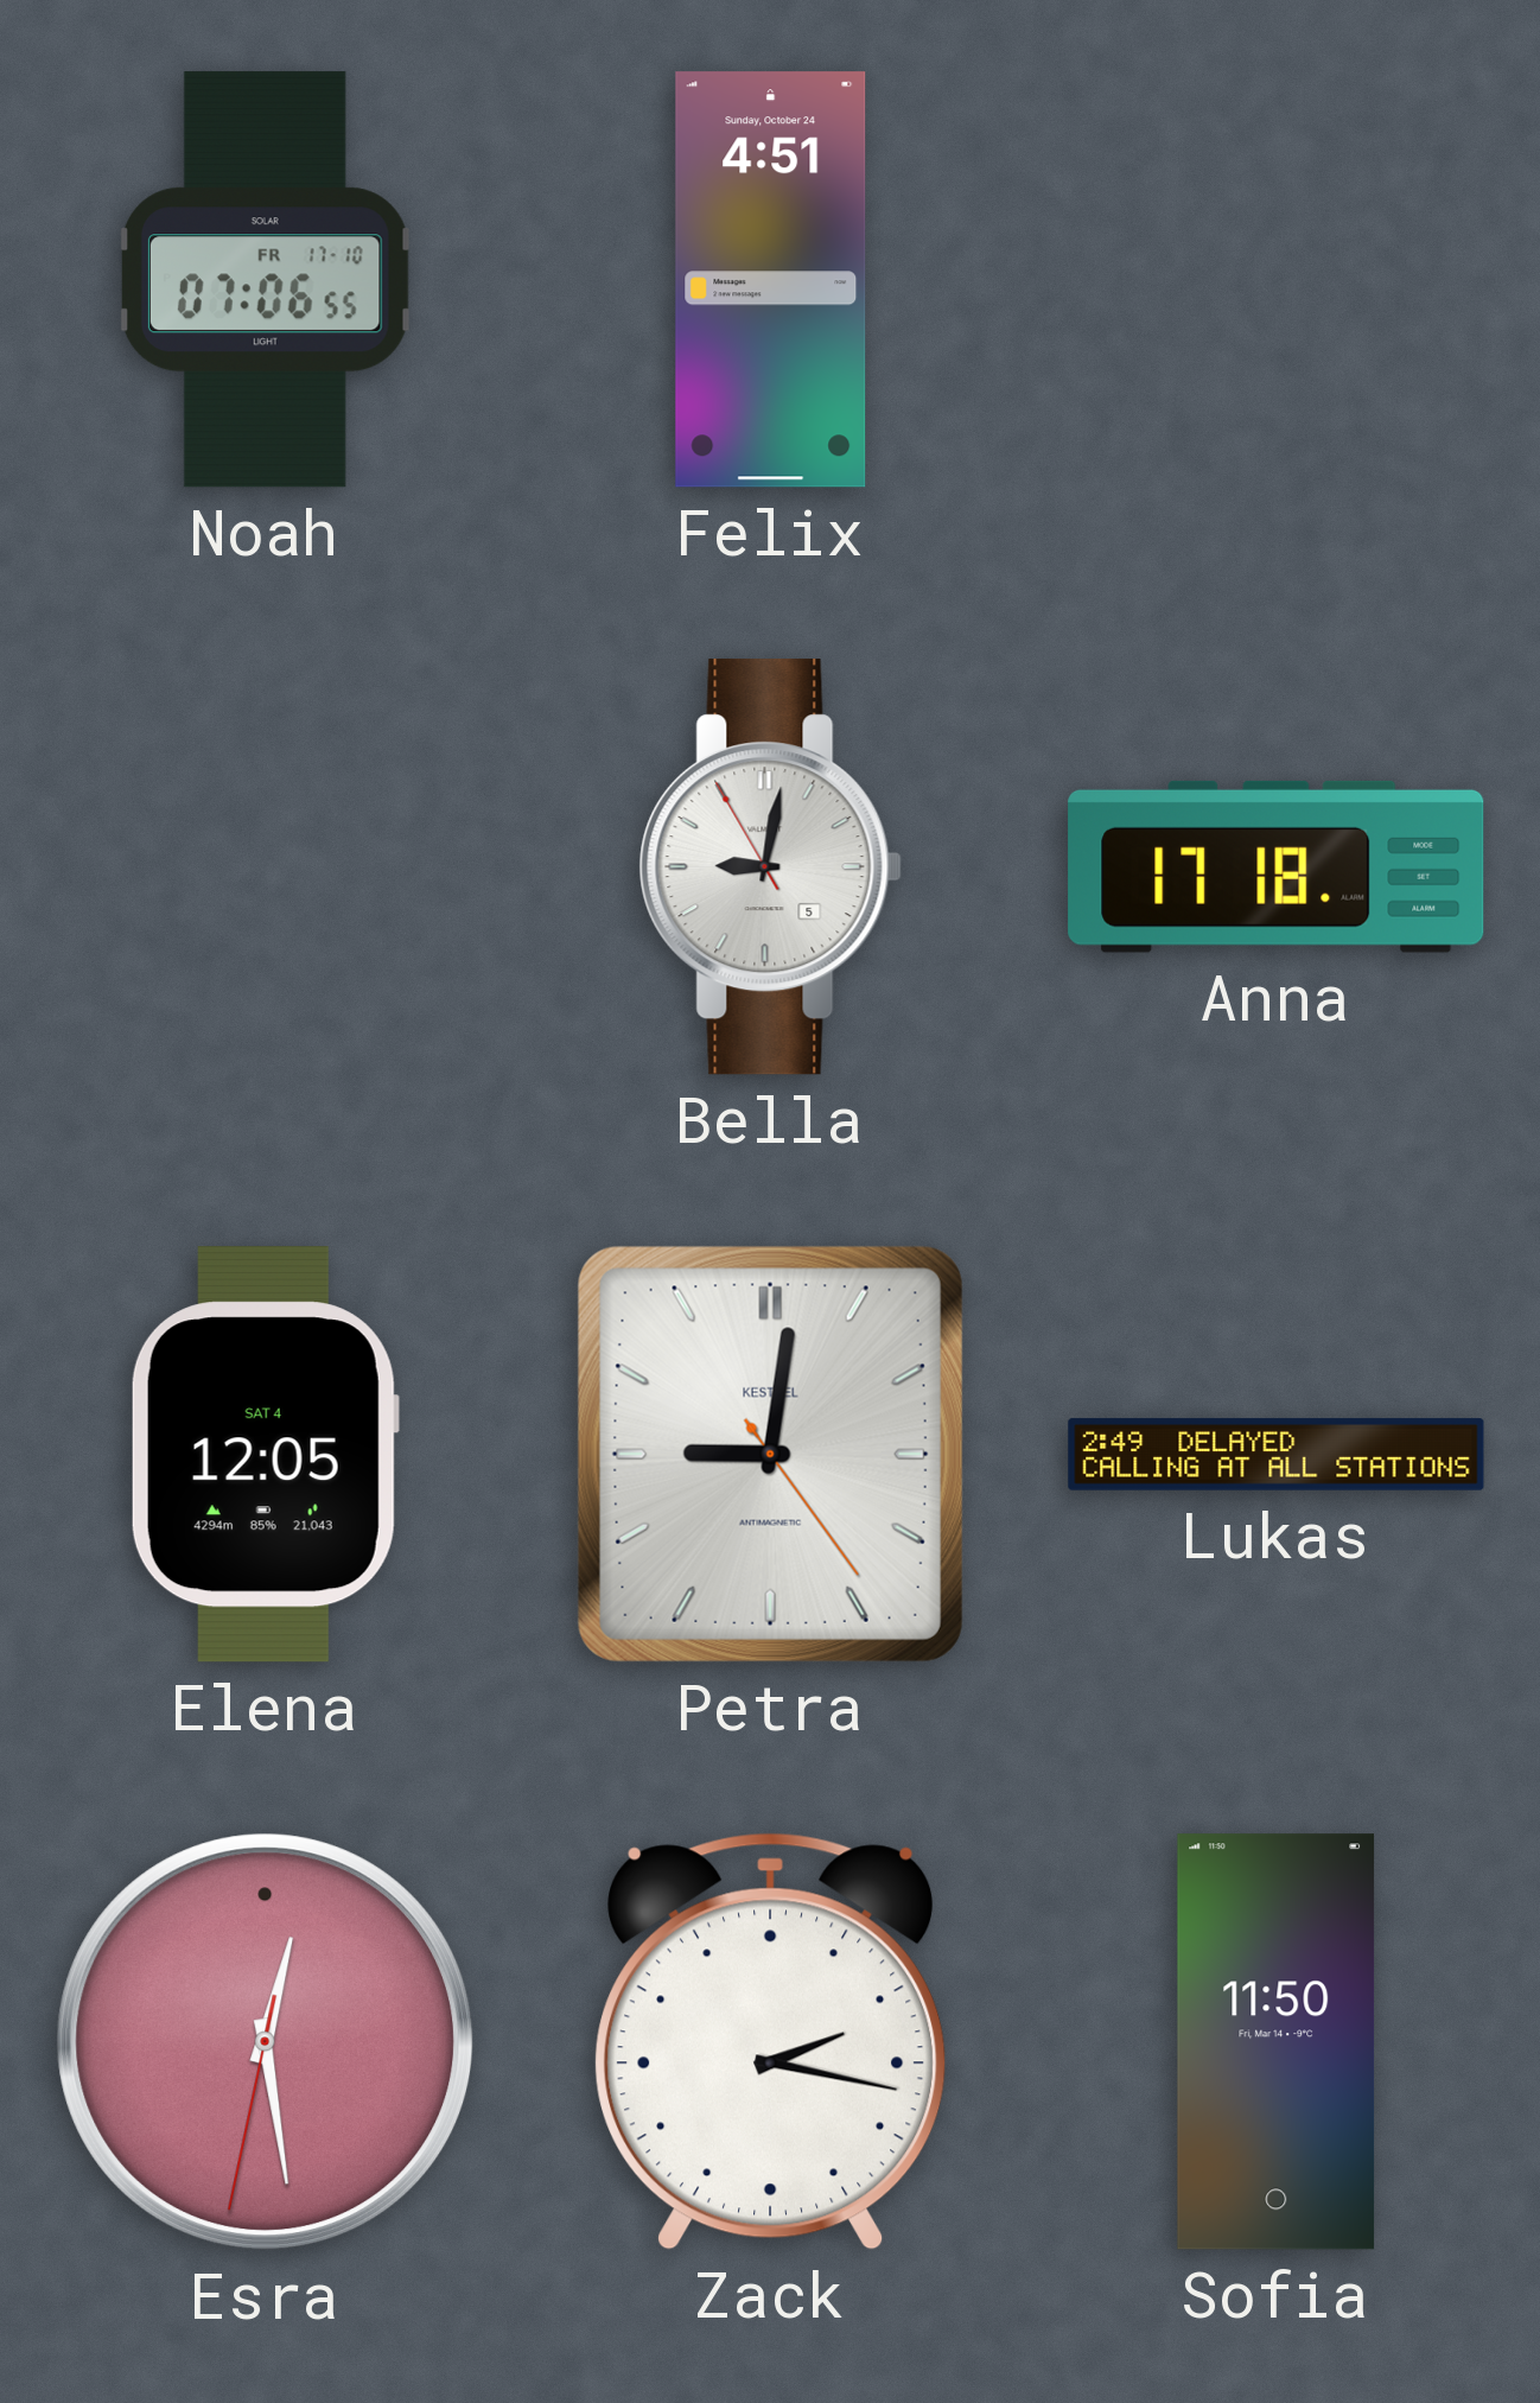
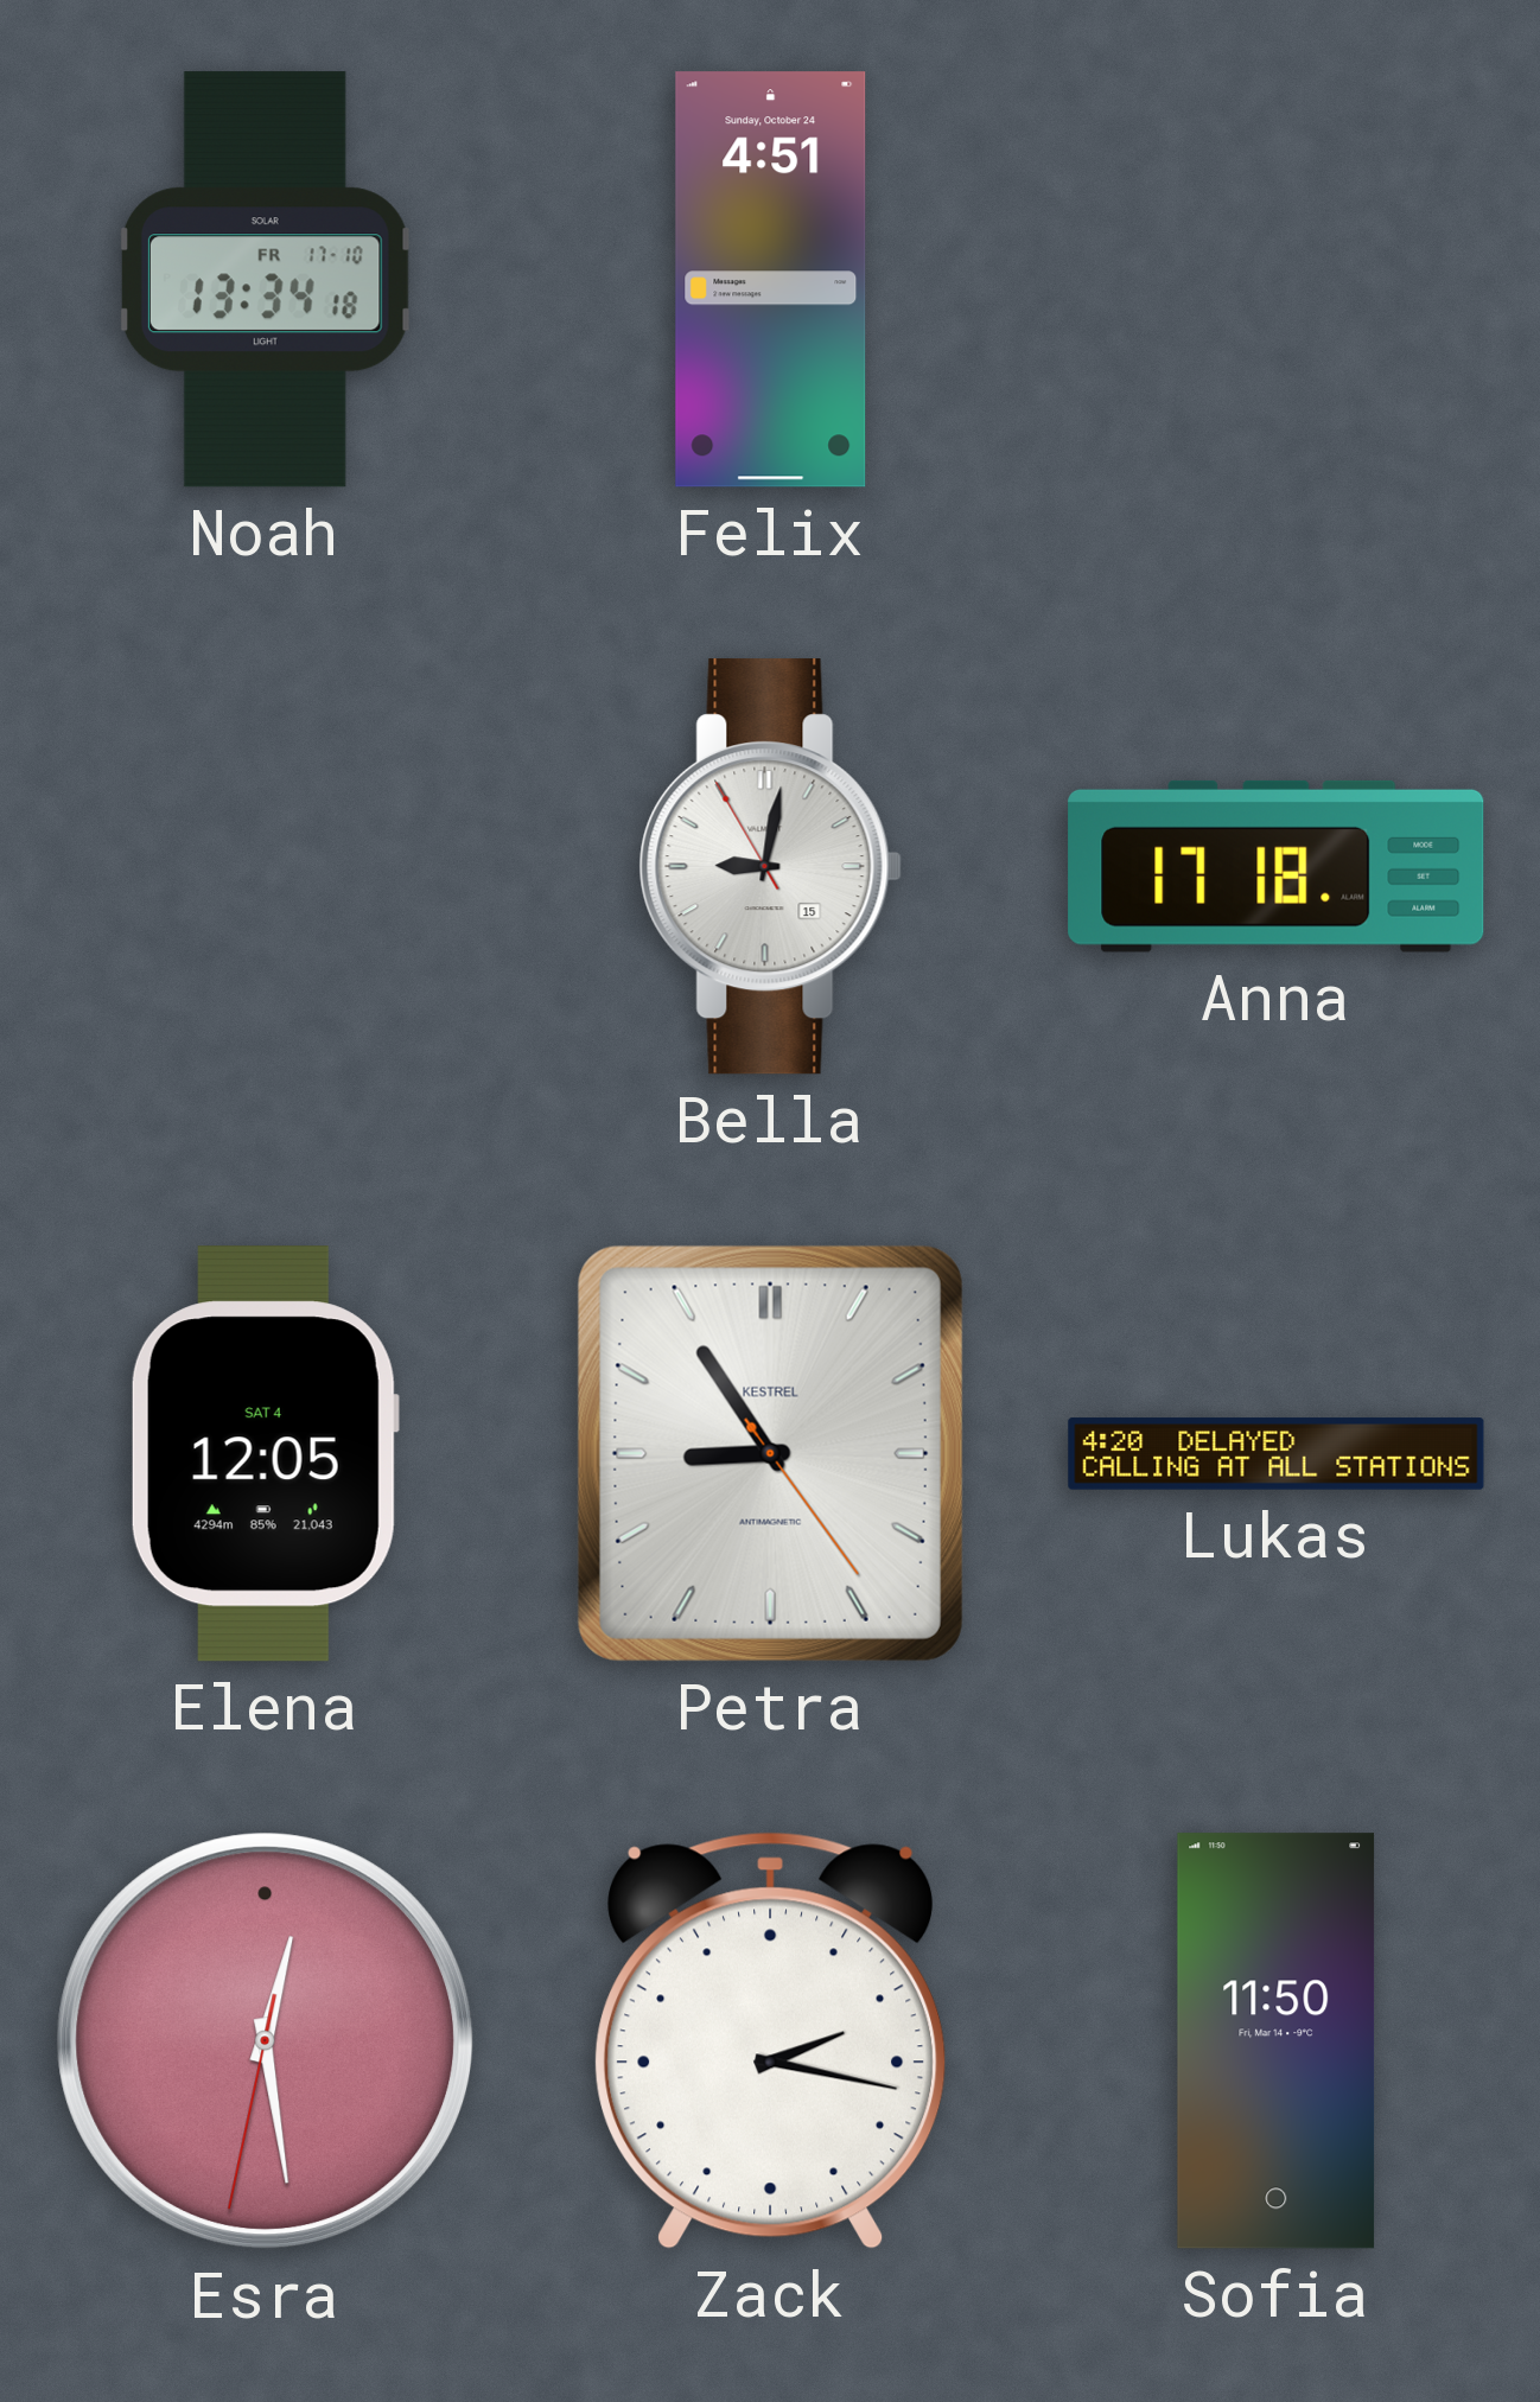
Noah: 07:06 -> 13:34
Bella date: 5 -> 15
Petra: 9:01 -> 8:54
Lukas: 2:49 -> 4:20
